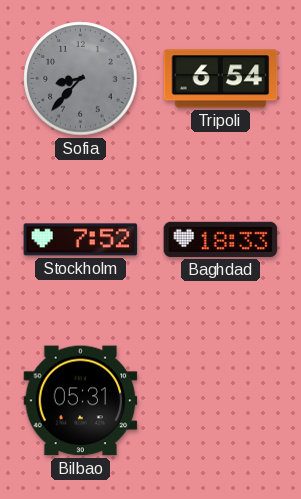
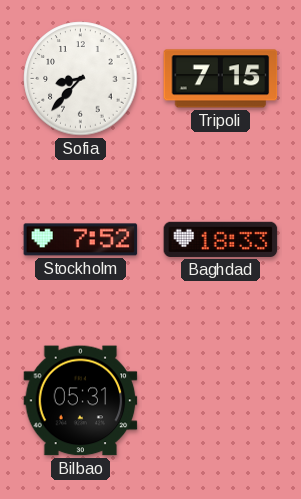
Sofia dial: grey -> white
Tripoli: 6:54 -> 7:15
